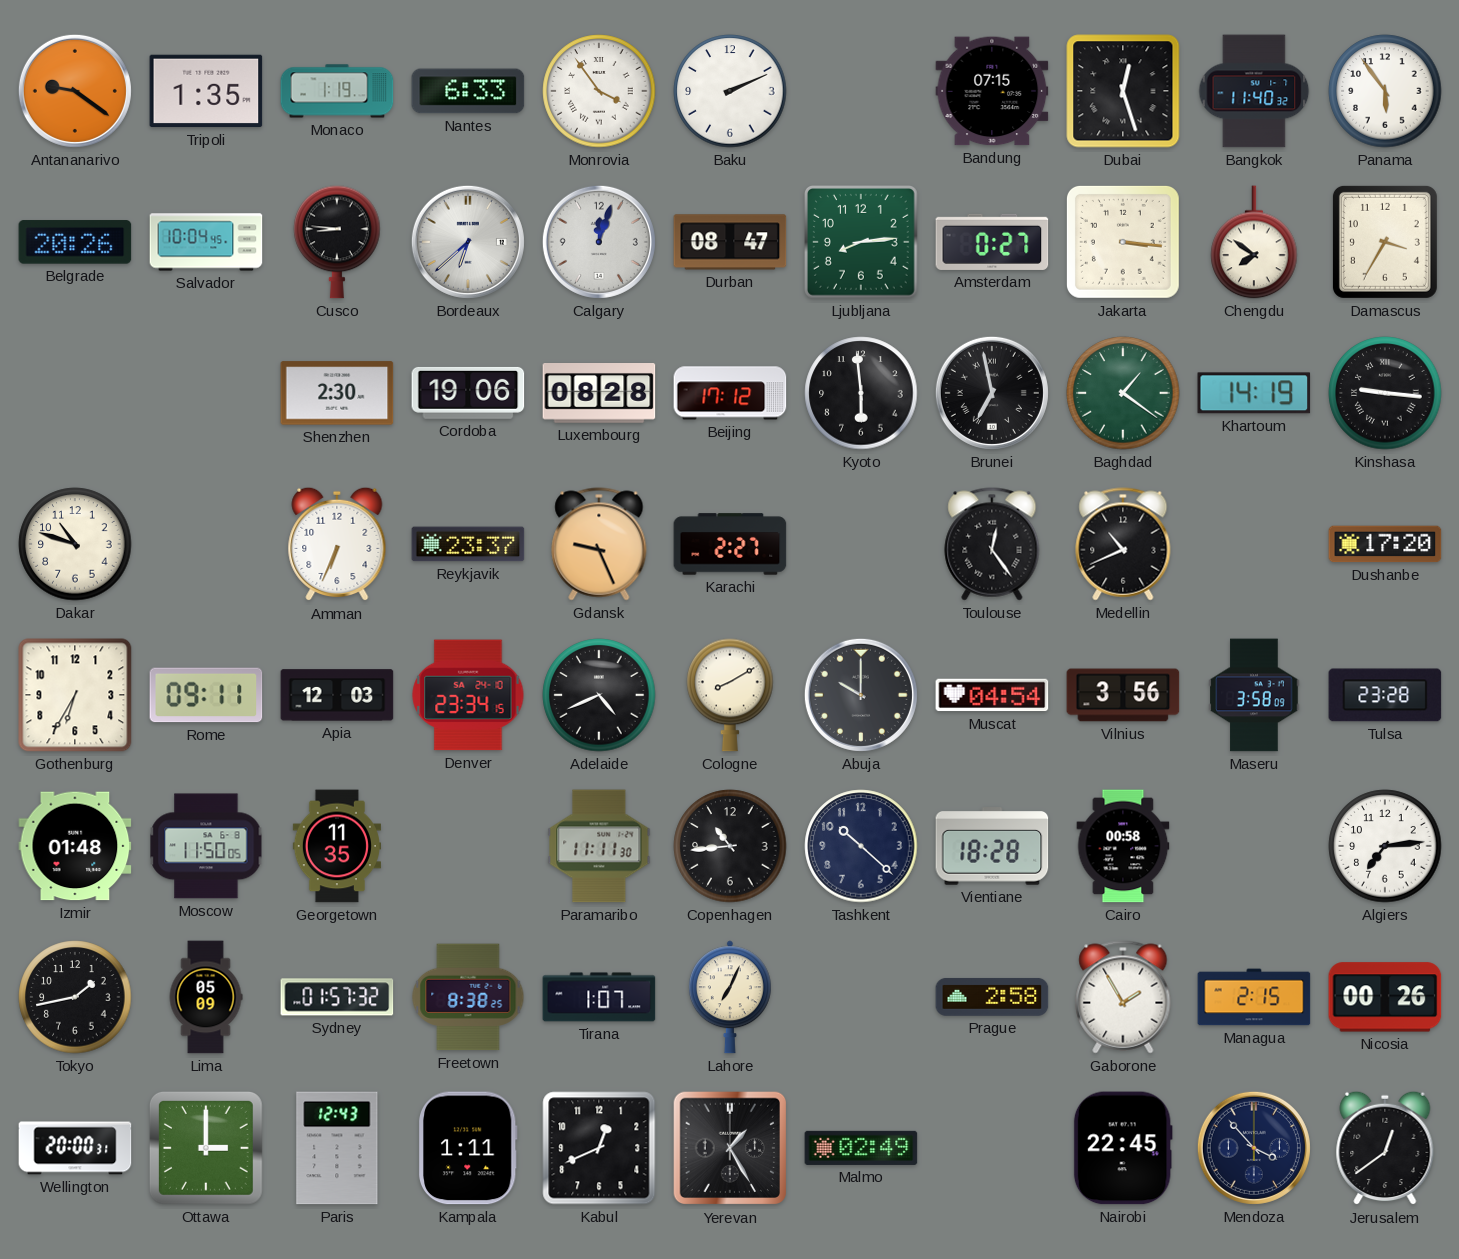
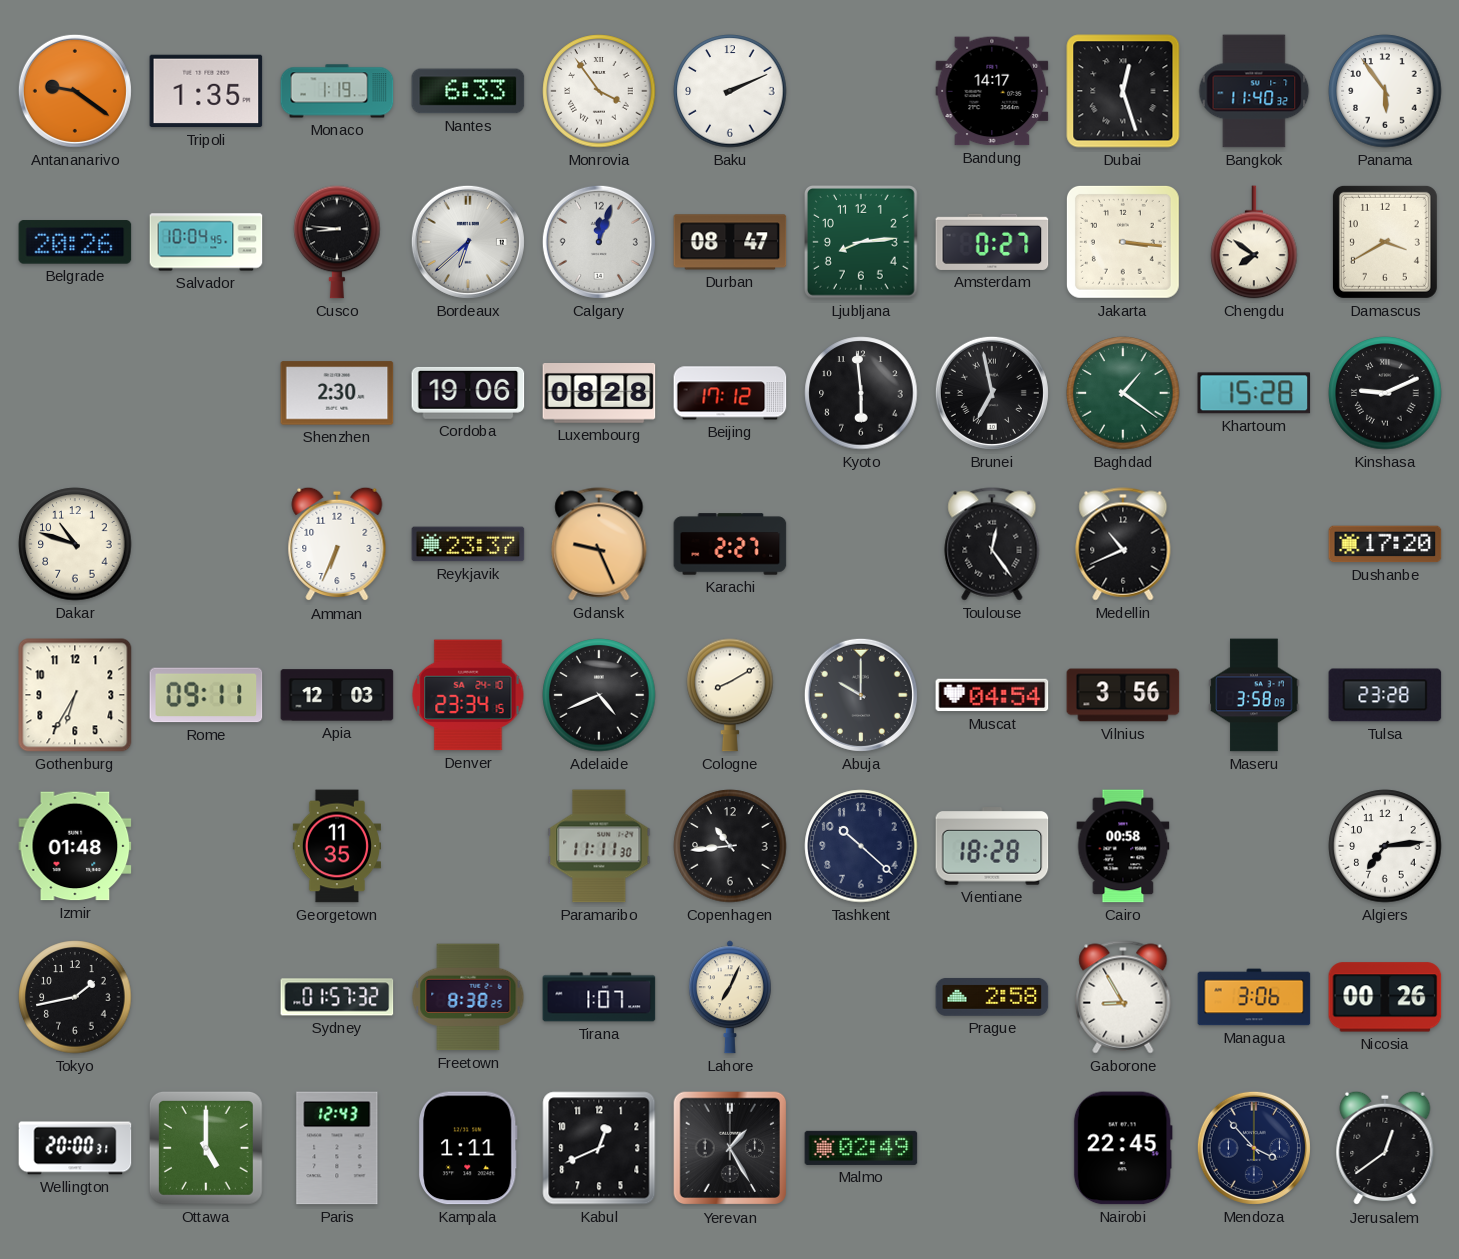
Bandung: 07:15 -> 14:17
Damascus: 3:35 -> 3:40
Khartoum: 14:19 -> 15:28
Kinshasa: 9:16 -> 9:11
Moscow: 11:50 -> none
Lima: 05:09 -> none
Gaborone: 1:55 -> 8:55
Managua: 2:15 -> 3:06
Ottawa: 3:00 -> 5:00
